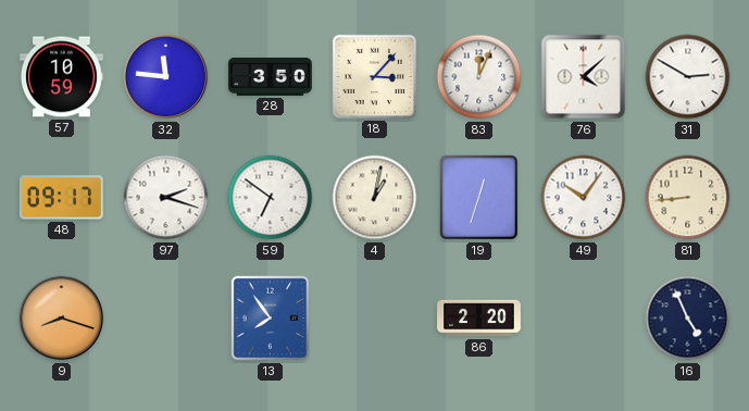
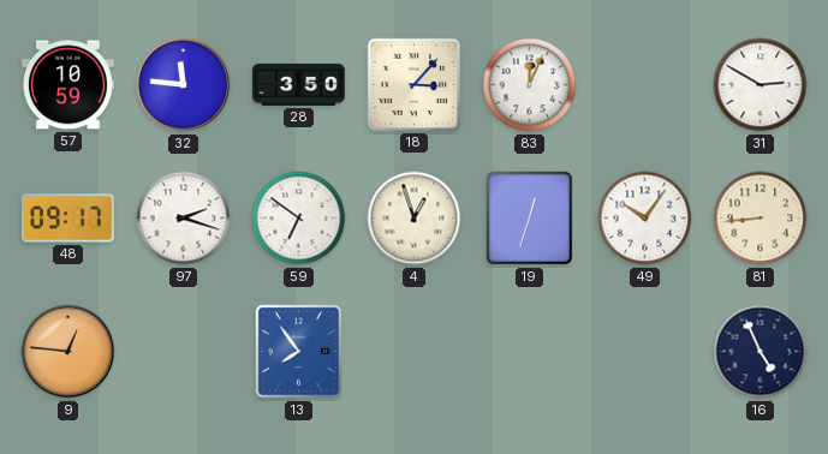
76: 4:08 -> none
4: 1:02 -> 12:57
9: 8:18 -> 12:46
86: 2:20 -> none
